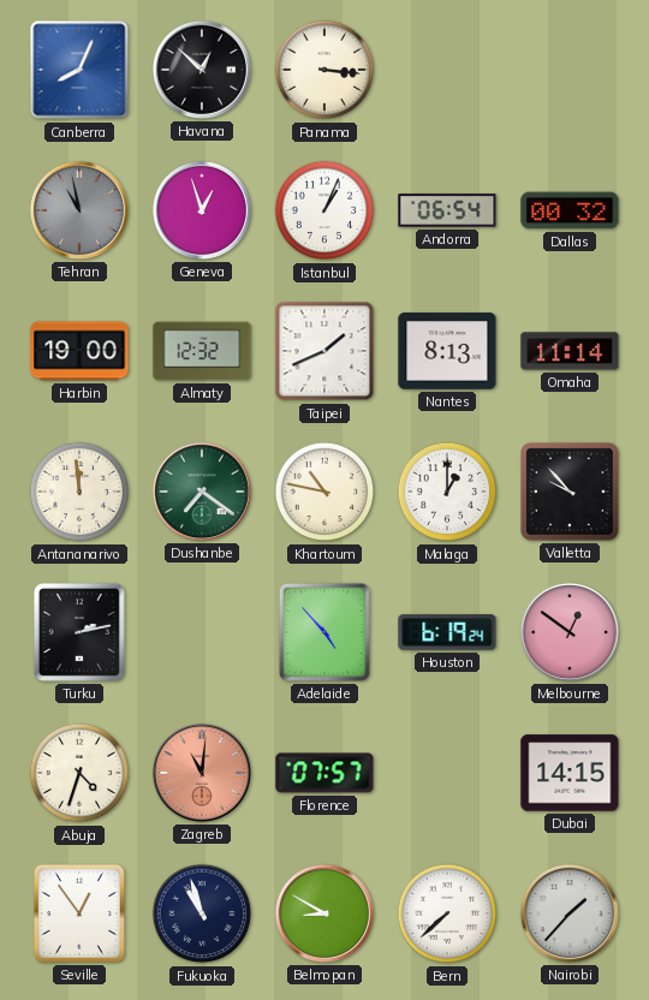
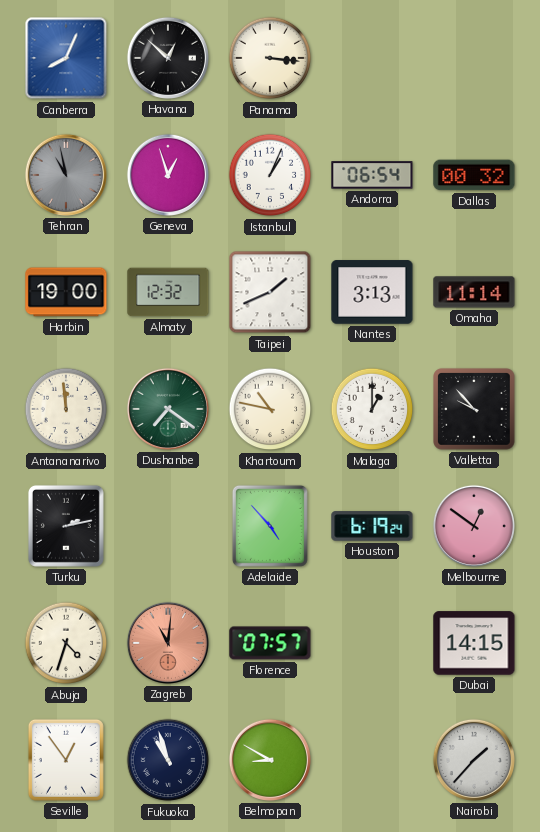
Nantes: 8:13 -> 3:13
Bern: 7:38 -> none
